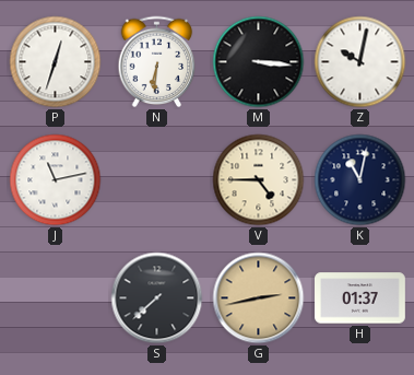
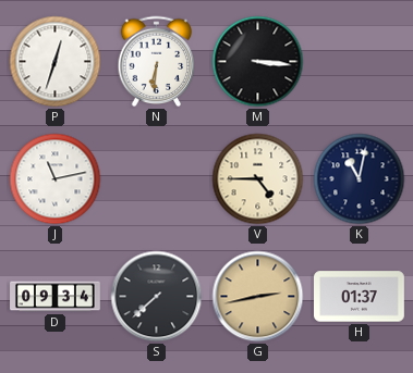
Z: 10:02 -> none
D: none -> 09:34
